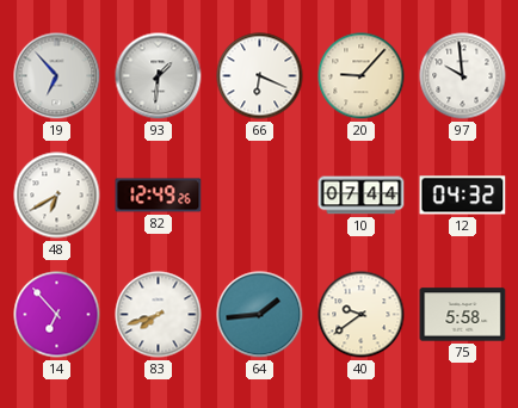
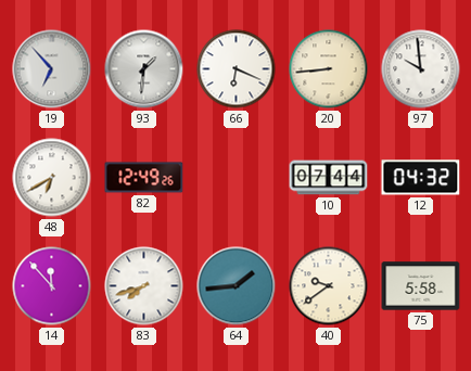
20: 9:07 -> 8:44
14: 6:53 -> 11:53
